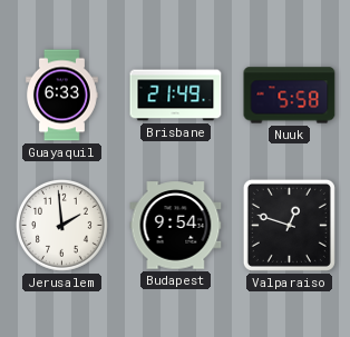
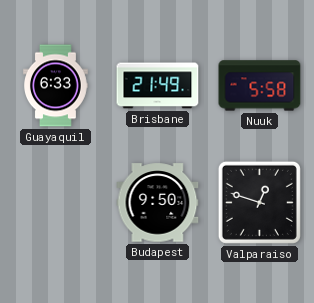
Jerusalem: 1:59 -> none
Budapest: 9:54 -> 9:50
